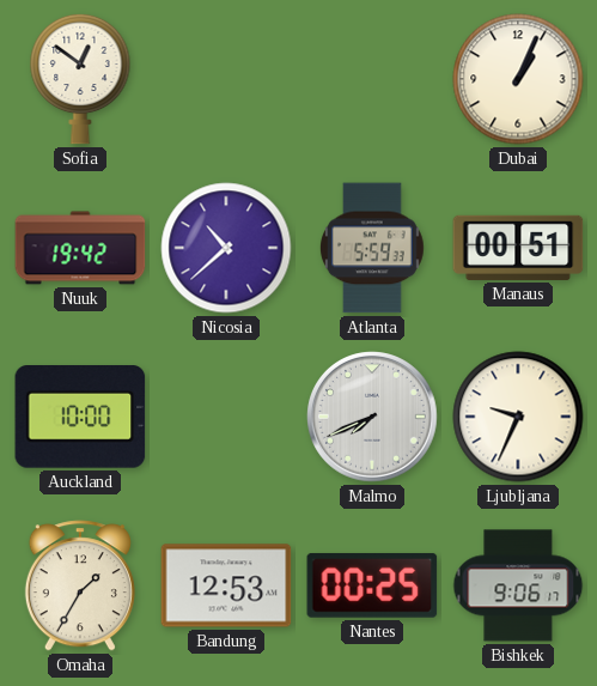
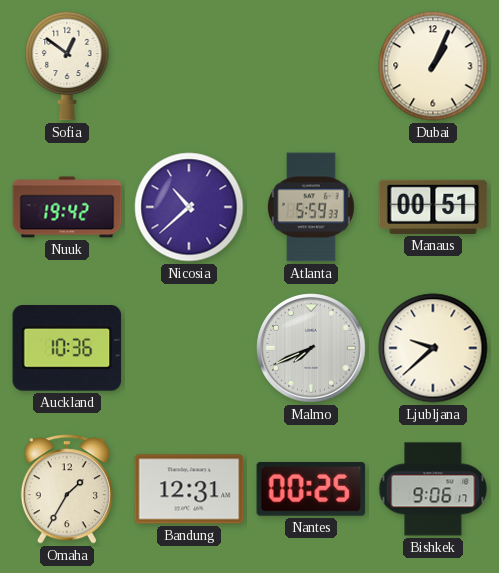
Auckland: 10:00 -> 10:36
Ljubljana: 9:34 -> 9:38
Bandung: 12:53 -> 12:31
